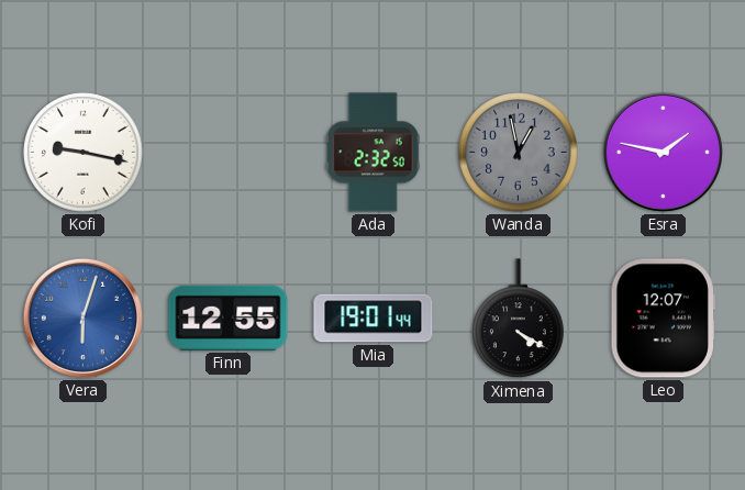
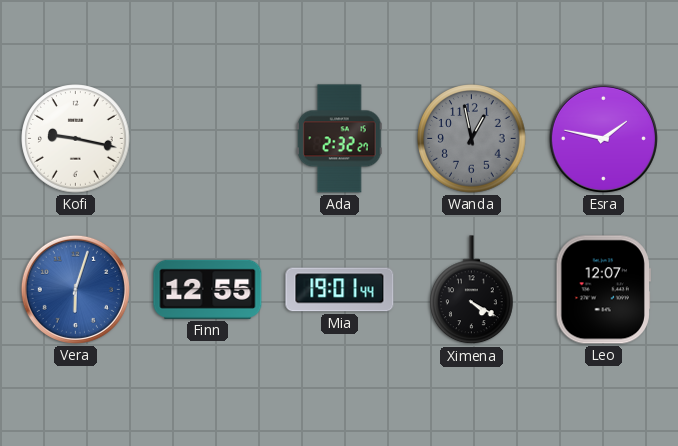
Ada: 2:32:50 -> 2:32:27
